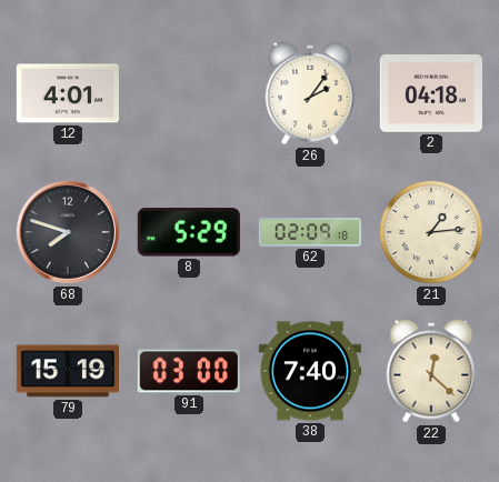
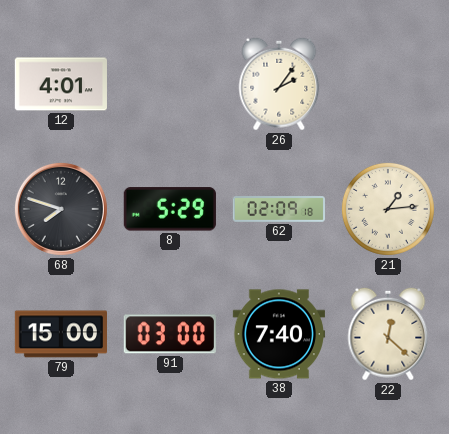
2: 04:18 -> none
79: 15:19 -> 15:00
